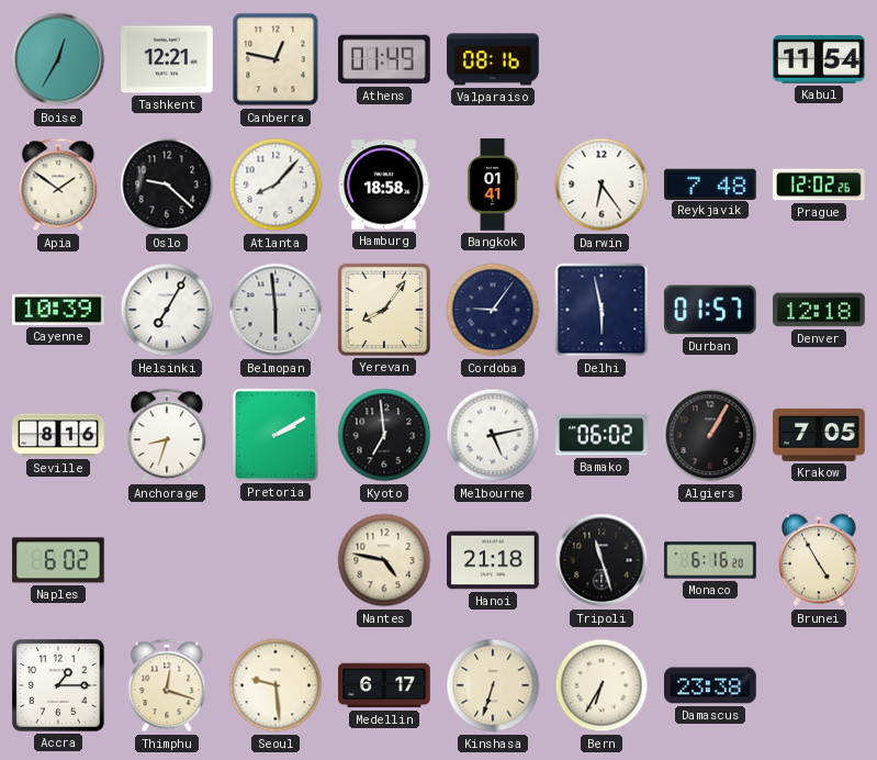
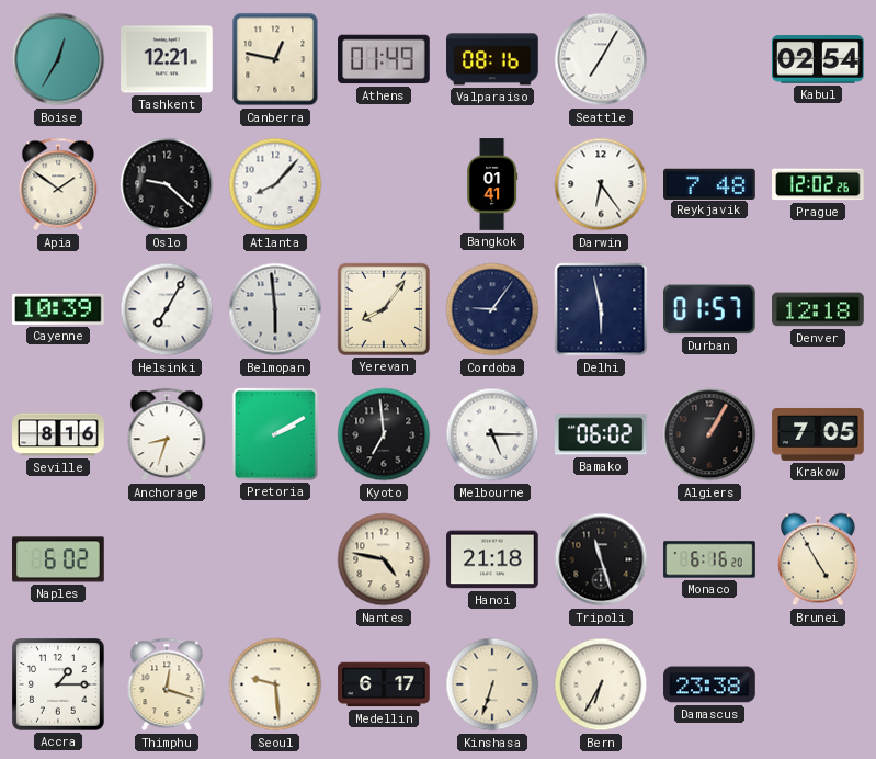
Seattle: none -> 7:05
Kabul: 11:54 -> 02:54
Hamburg: 18:58 -> none
Melbourne: 5:13 -> 5:15
